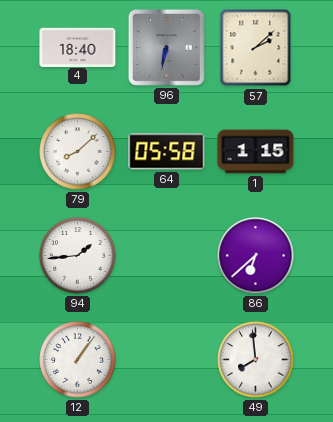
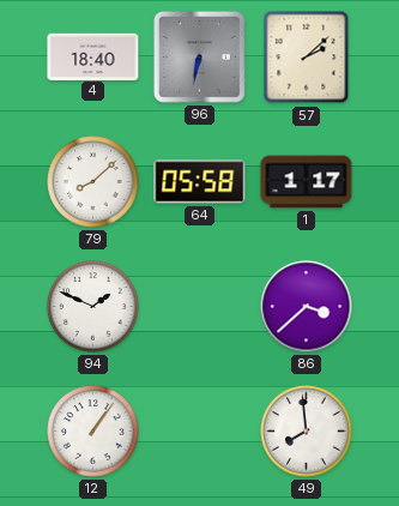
1: 1:15 -> 1:17
94: 1:44 -> 1:49
86: 6:38 -> 3:38
